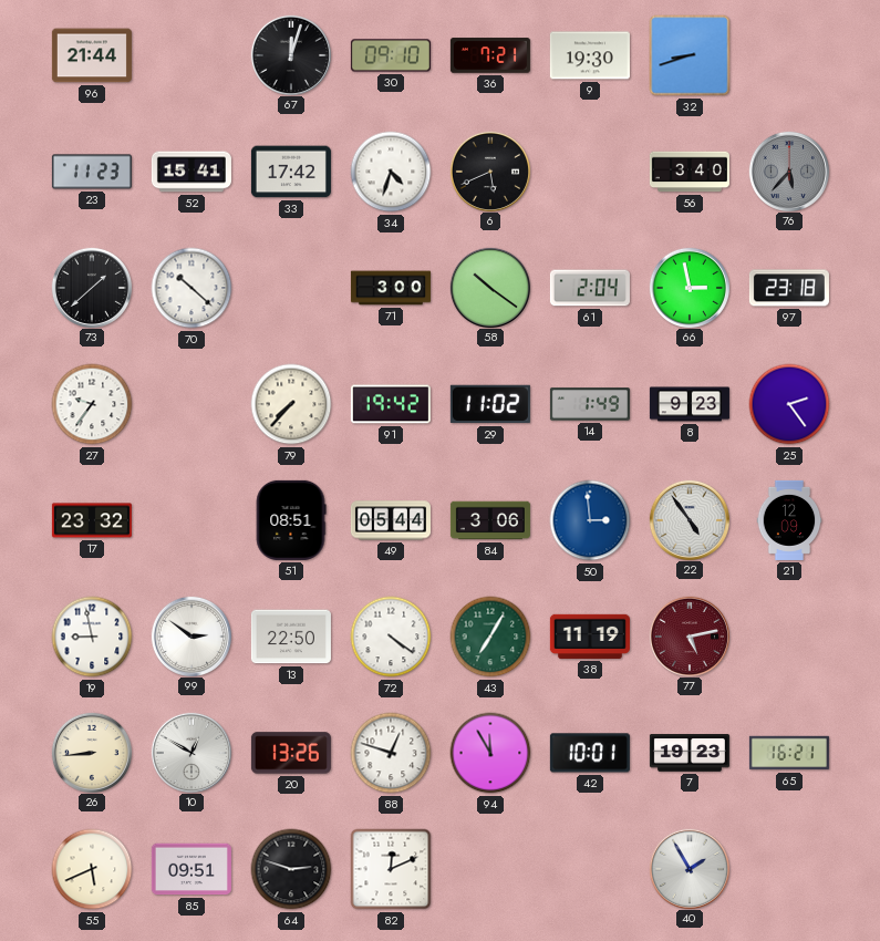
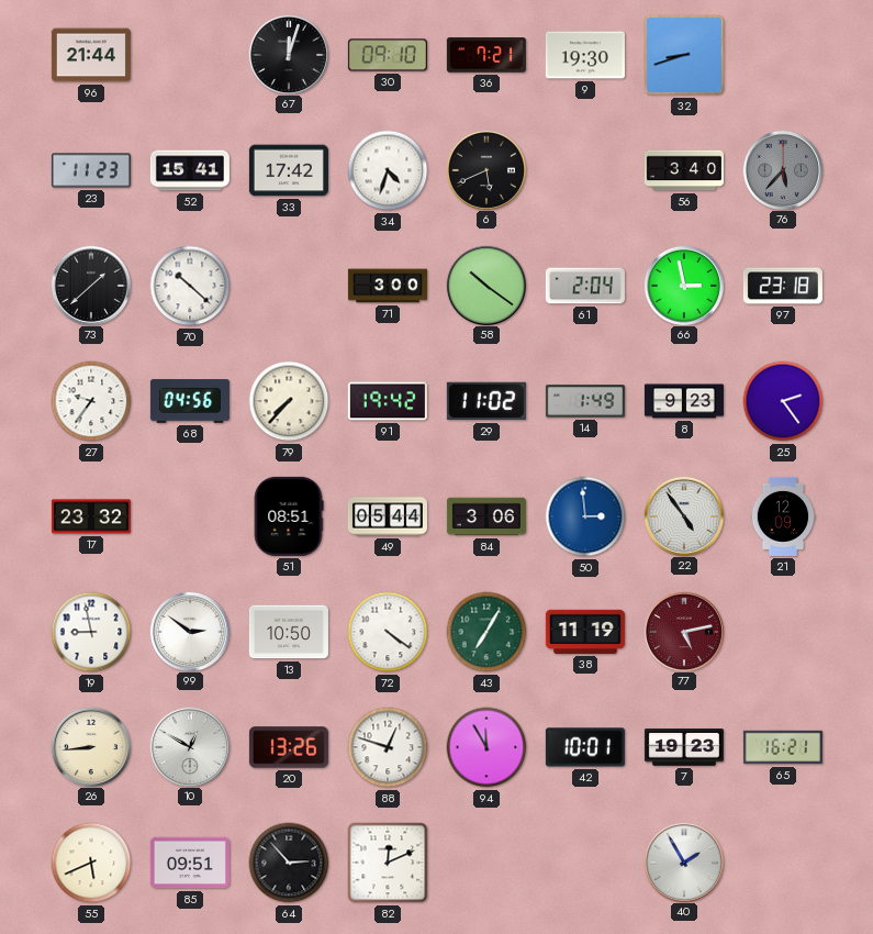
68: none -> 04:56
13: 22:50 -> 10:50
64: 2:48 -> 2:53
